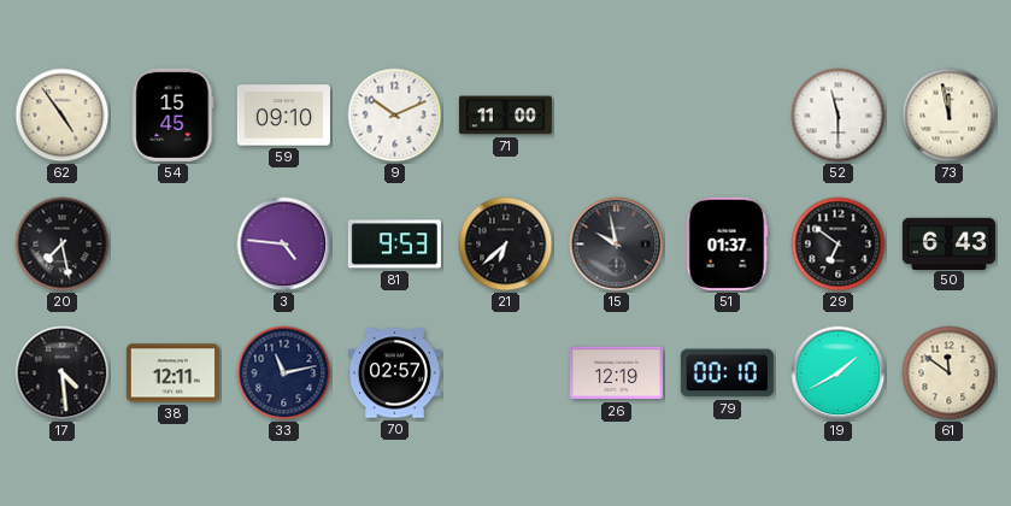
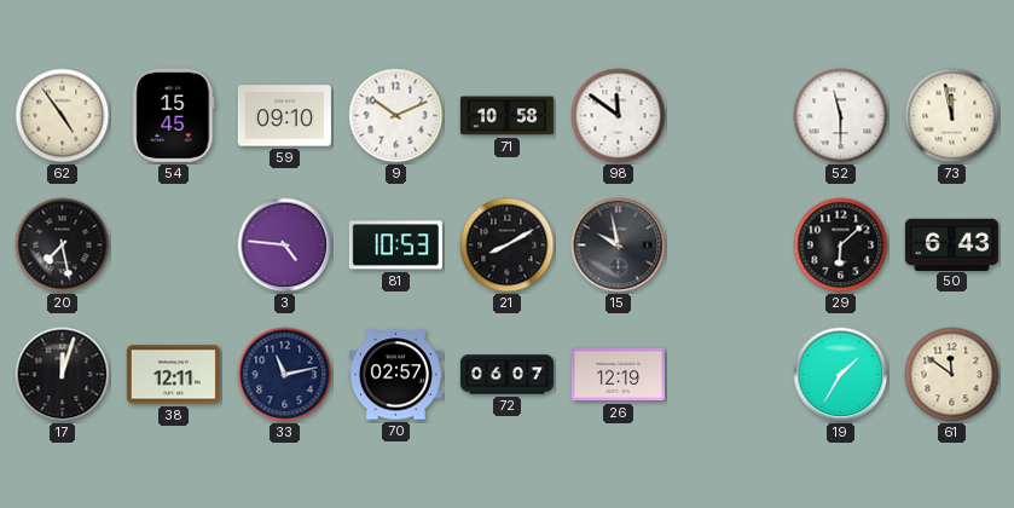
71: 11:00 -> 10:58
98: none -> 11:51
81: 9:53 -> 10:53
21: 6:38 -> 8:10
51: 01:37 -> none
29: 6:51 -> 6:08
17: 4:29 -> 12:03
72: none -> 06:07
79: 00:10 -> none
19: 1:40 -> 1:35
